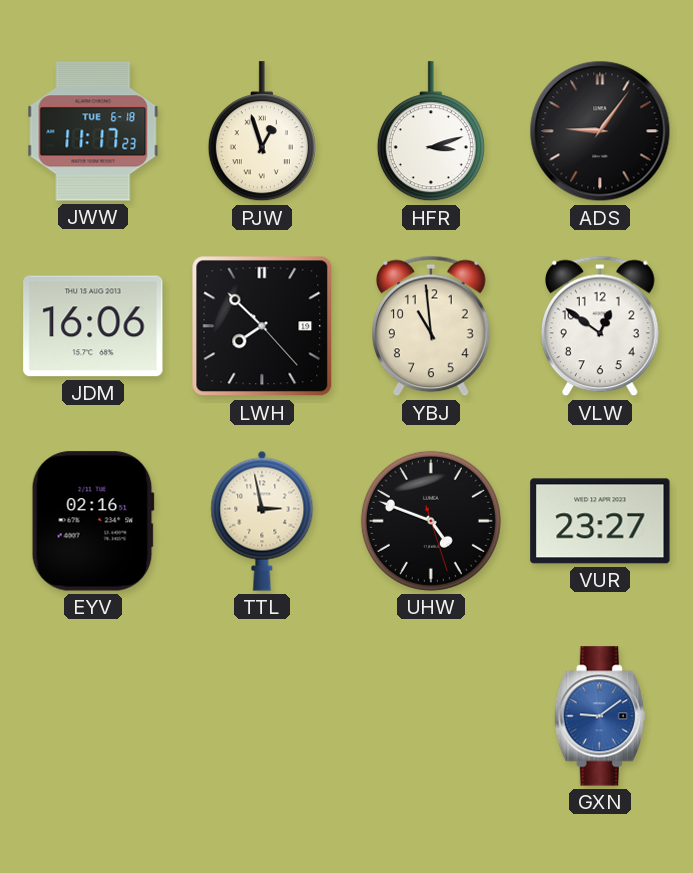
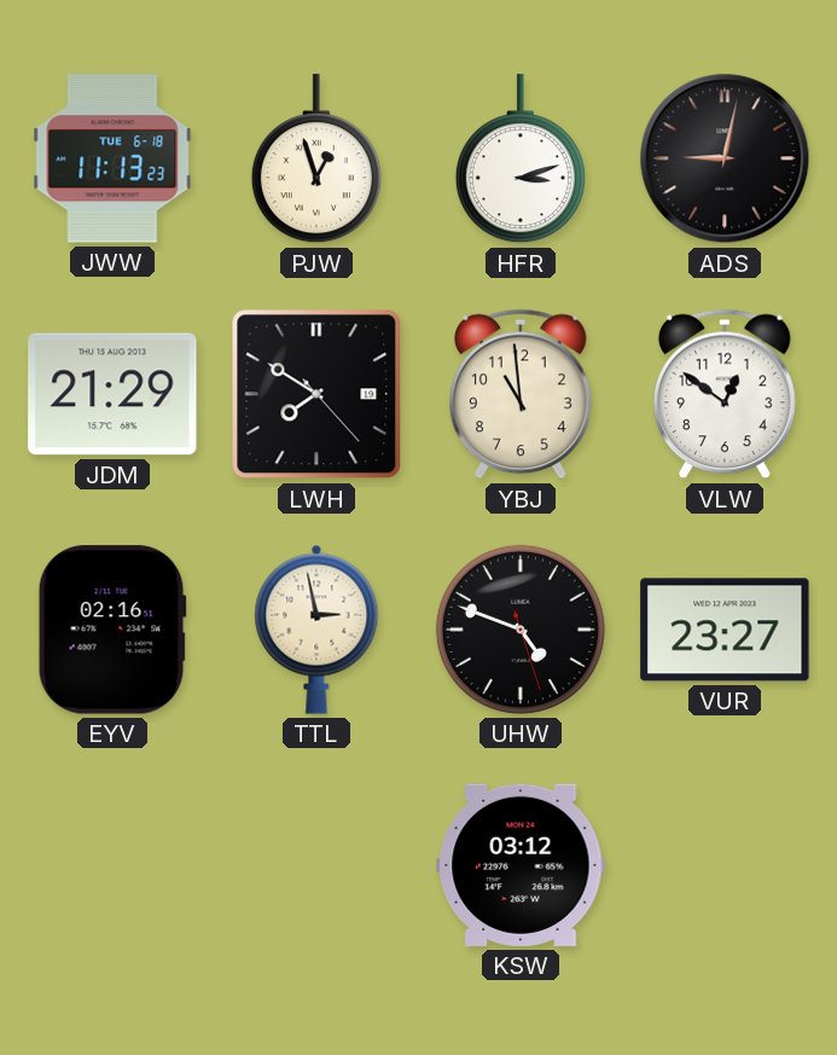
JWW: 11:17 -> 11:13
ADS: 9:06 -> 9:02
JDM: 16:06 -> 21:29
LWH: 7:52 -> 7:50
KSW: none -> 03:12
GXN: 9:09 -> none
